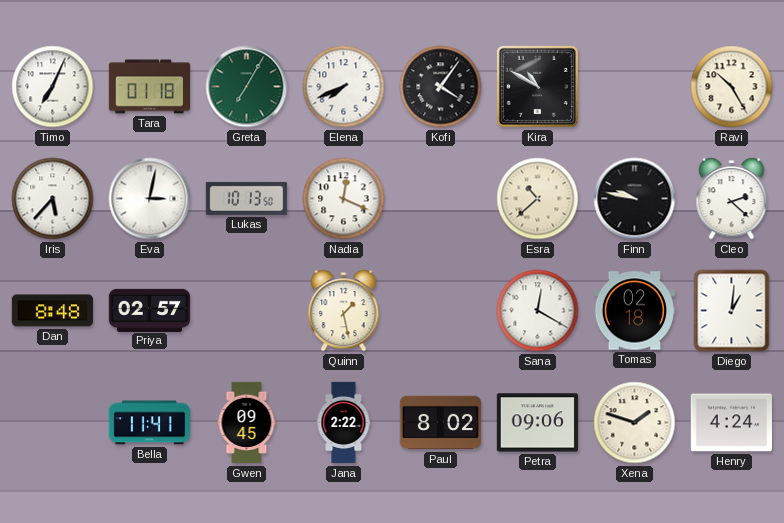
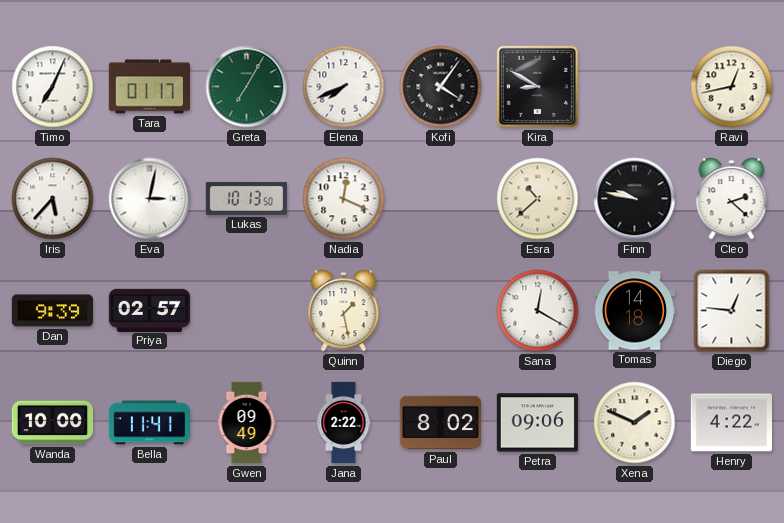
Tara: 01:18 -> 01:17
Kira: 10:50 -> 8:50
Ravi: 10:25 -> 12:43
Dan: 8:48 -> 9:39
Tomas: 02:18 -> 14:18
Diego: 1:01 -> 12:46
Wanda: none -> 10:00
Gwen: 09:45 -> 09:49
Xena: 1:48 -> 1:49
Henry: 4:24 -> 4:22
